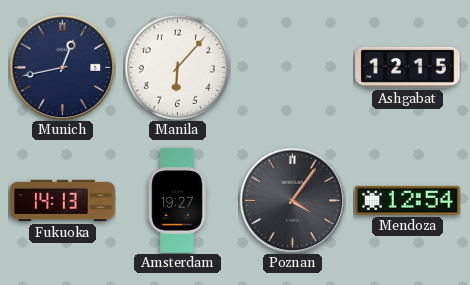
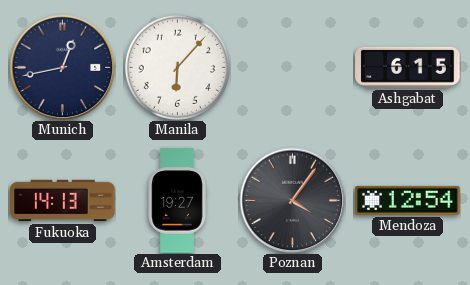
Ashgabat: 12:15 -> 6:15
